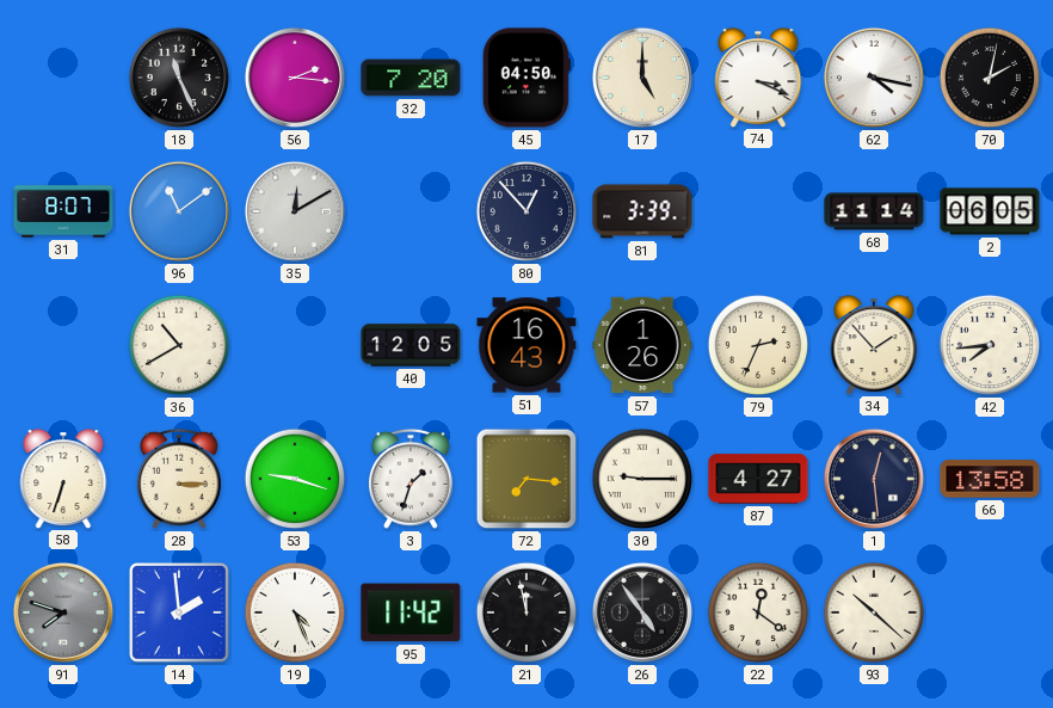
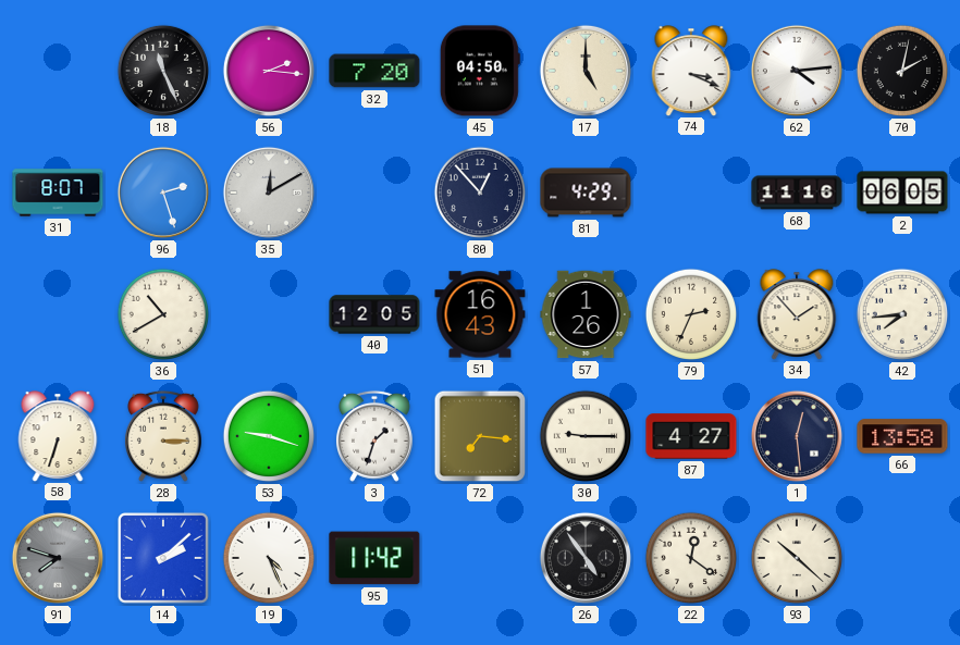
62: 4:17 -> 4:14
96: 11:09 -> 2:27
81: 3:39 -> 4:29
68: 11:14 -> 11:16
14: 1:59 -> 2:08
21: 11:58 -> none
